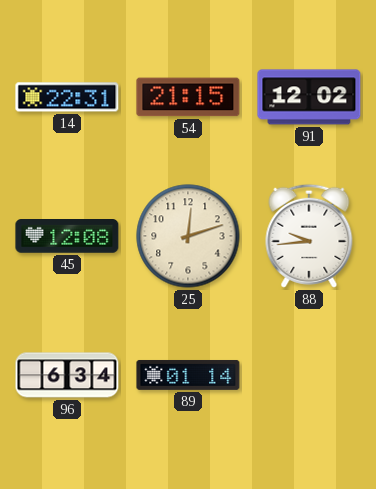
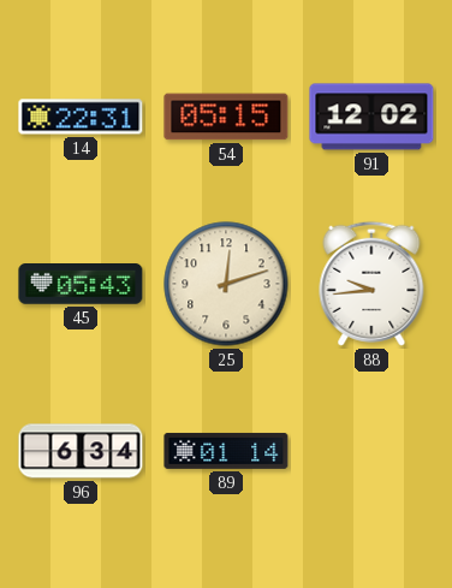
54: 21:15 -> 05:15
45: 12:08 -> 05:43
